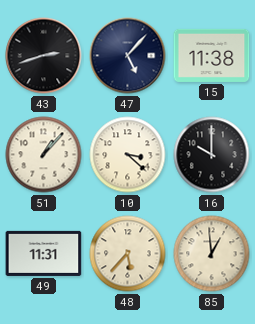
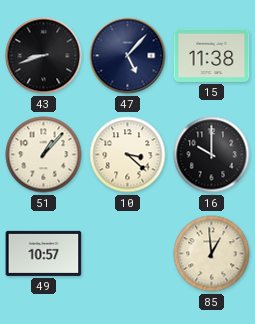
43: 2:42 -> 8:42
49: 11:31 -> 10:57
48: 5:37 -> none
